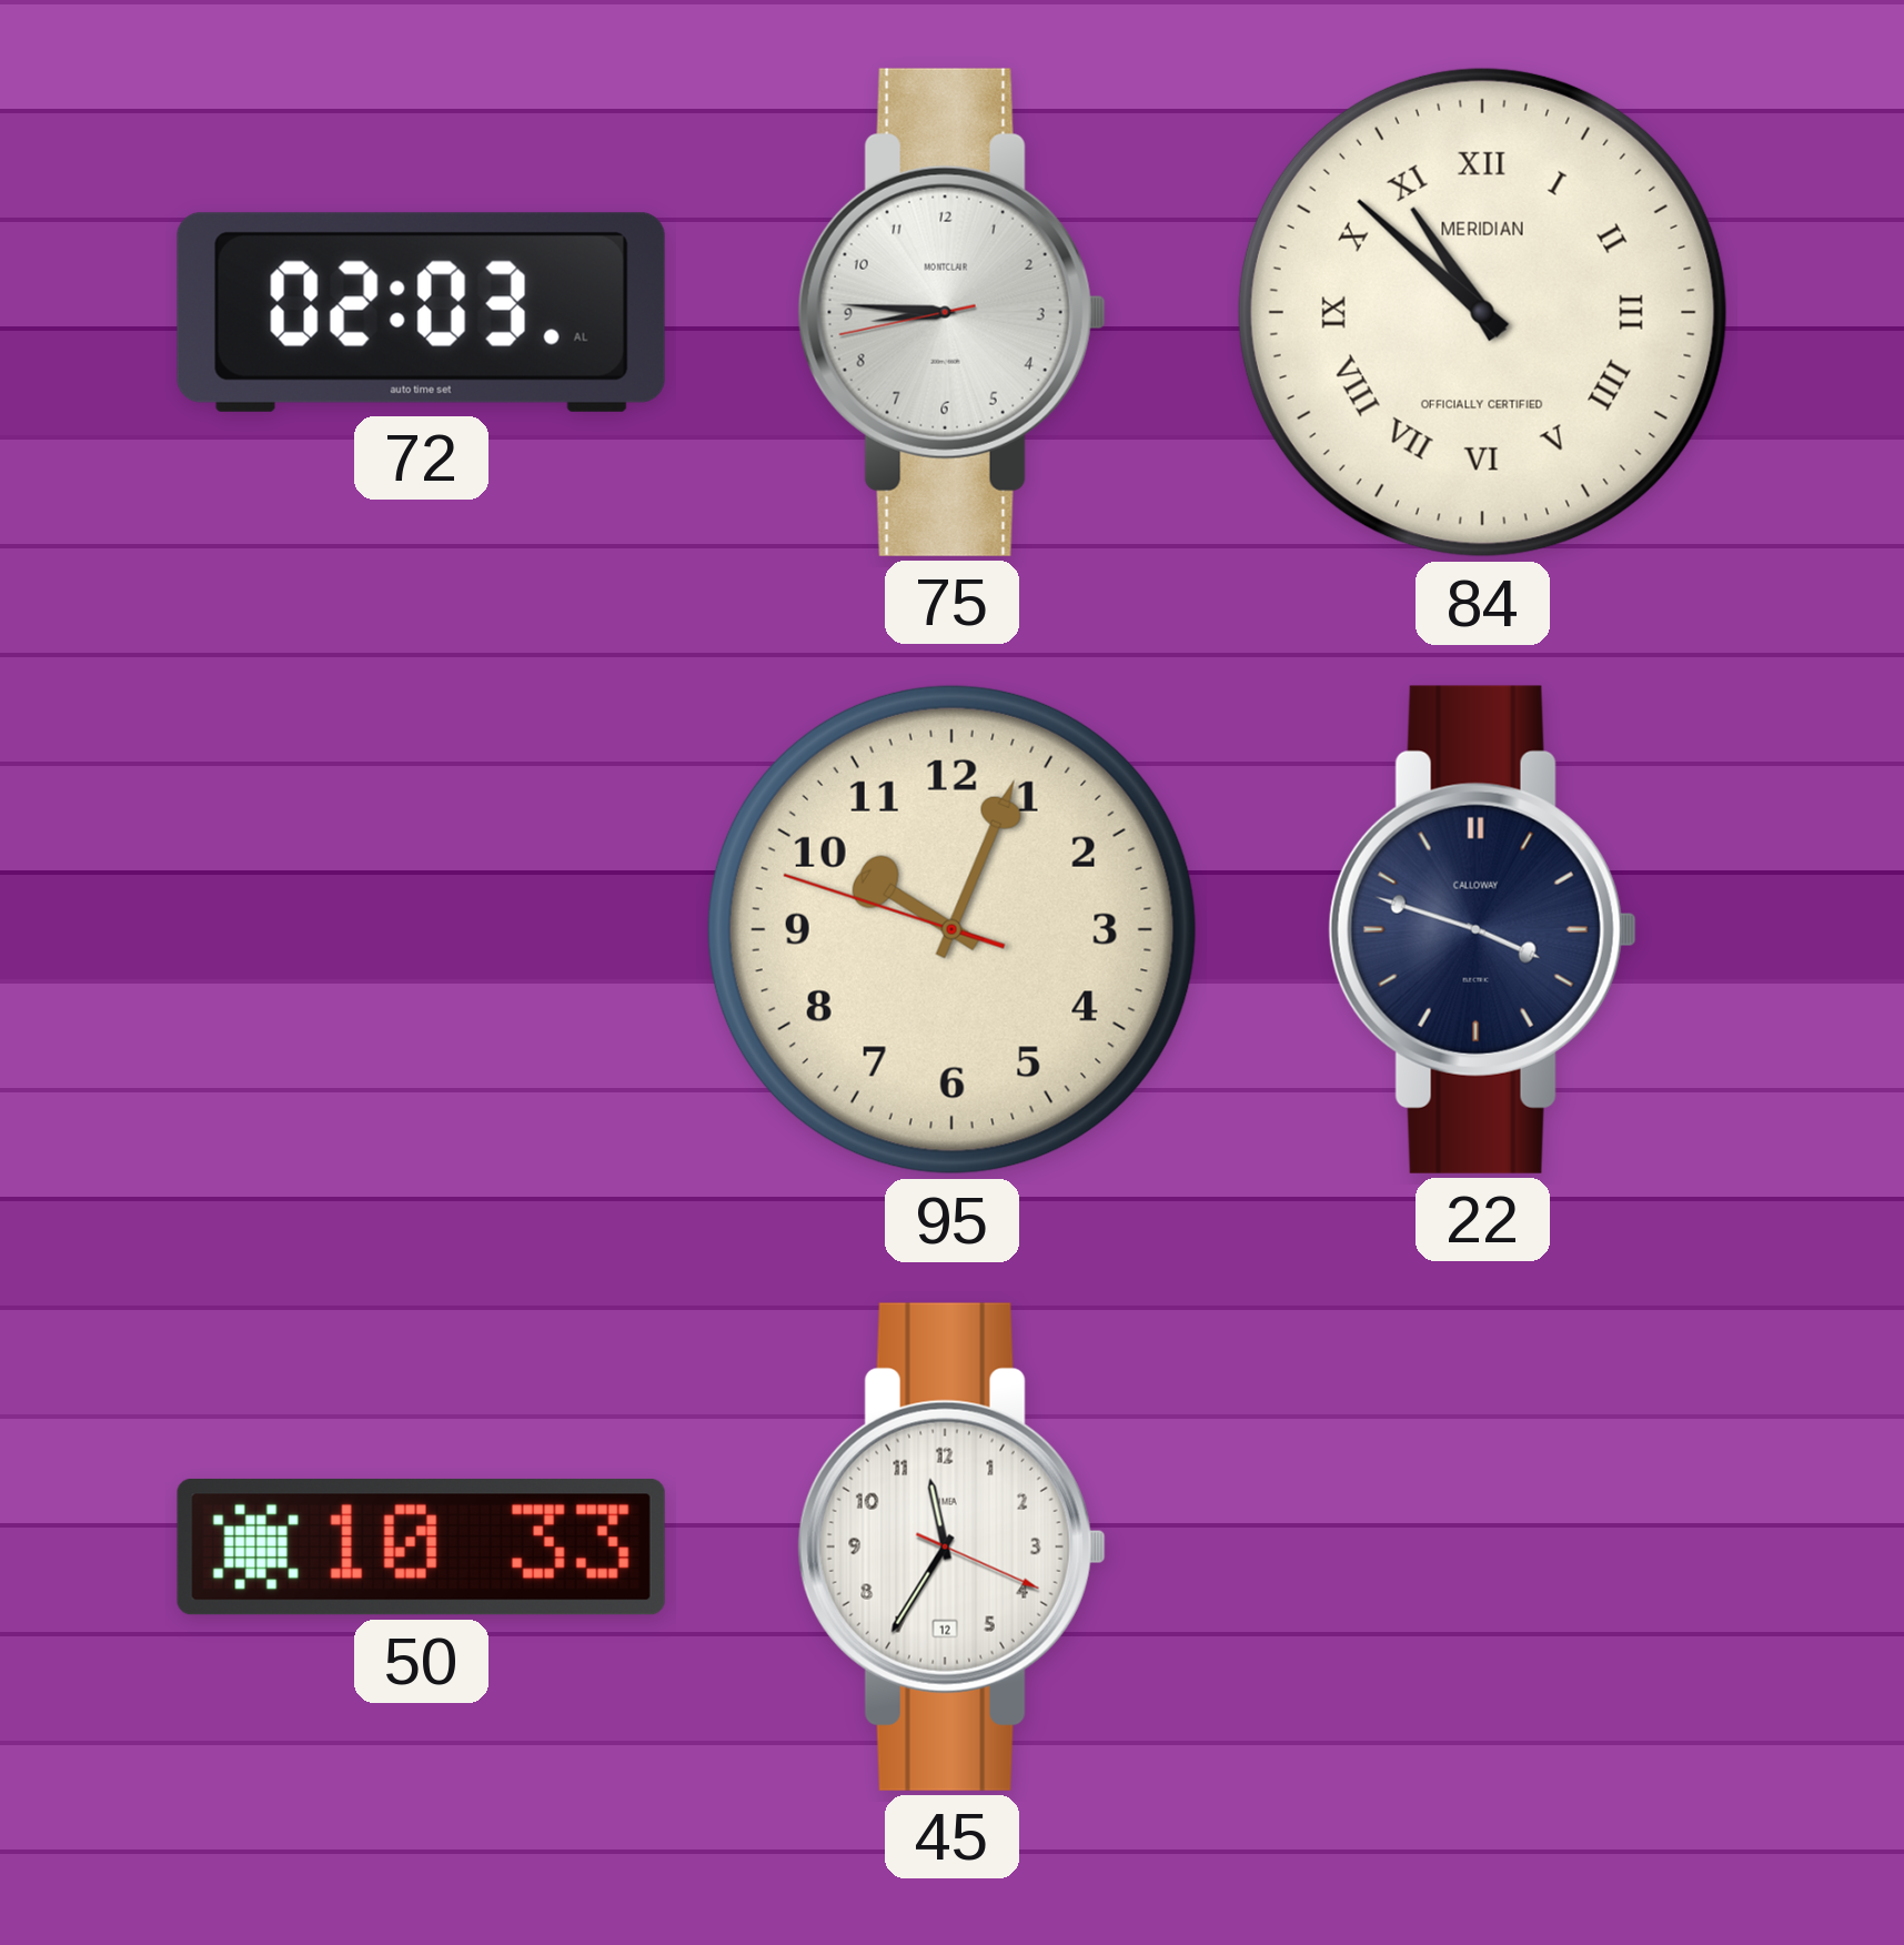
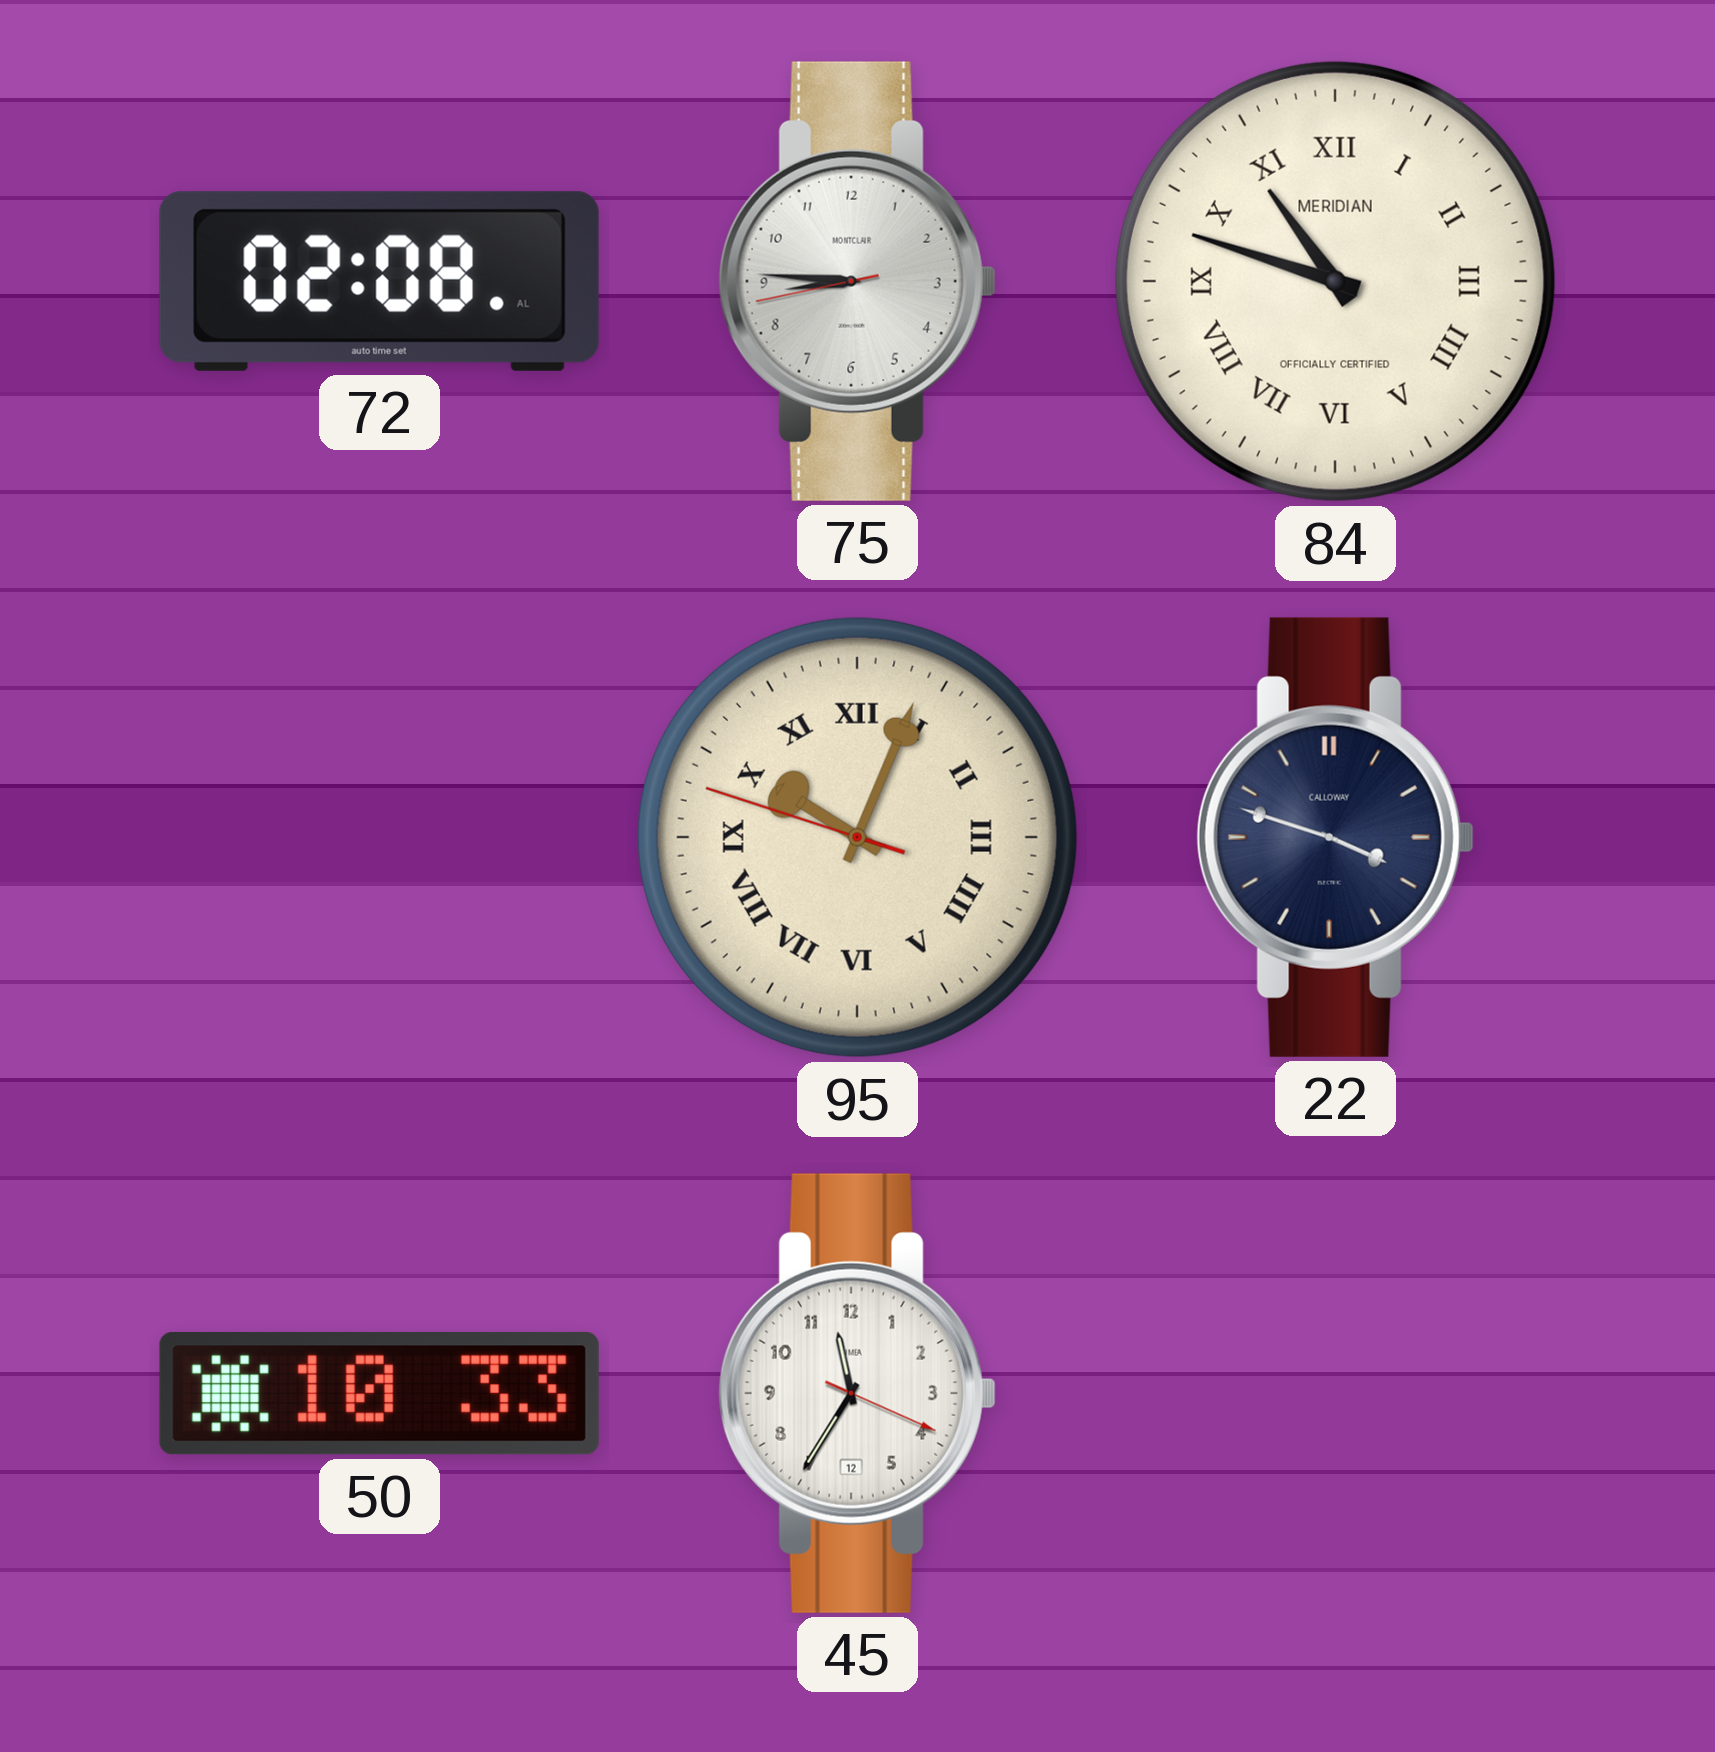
72: 02:03 -> 02:08
84: 10:52 -> 10:48
95 numerals: Arabic -> Roman
